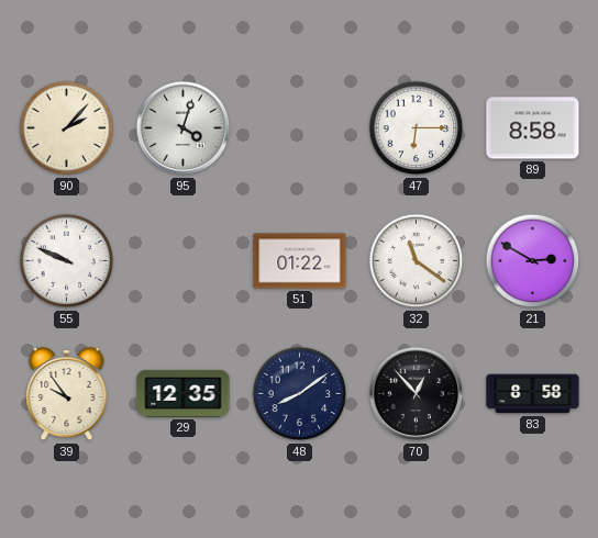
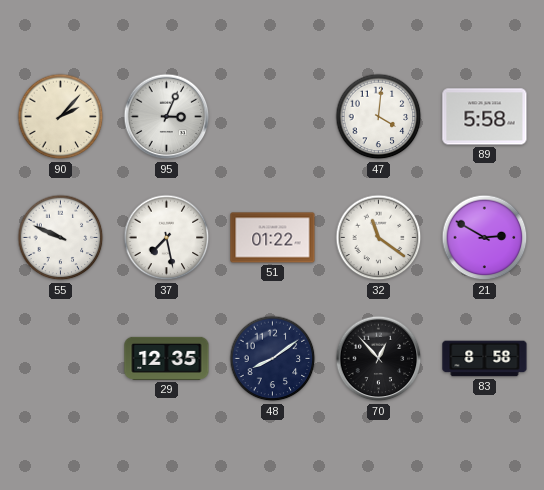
95: 4:03 -> 3:04
47: 6:15 -> 4:01
89: 8:58 -> 5:58
37: none -> 7:28
39: 9:54 -> none
